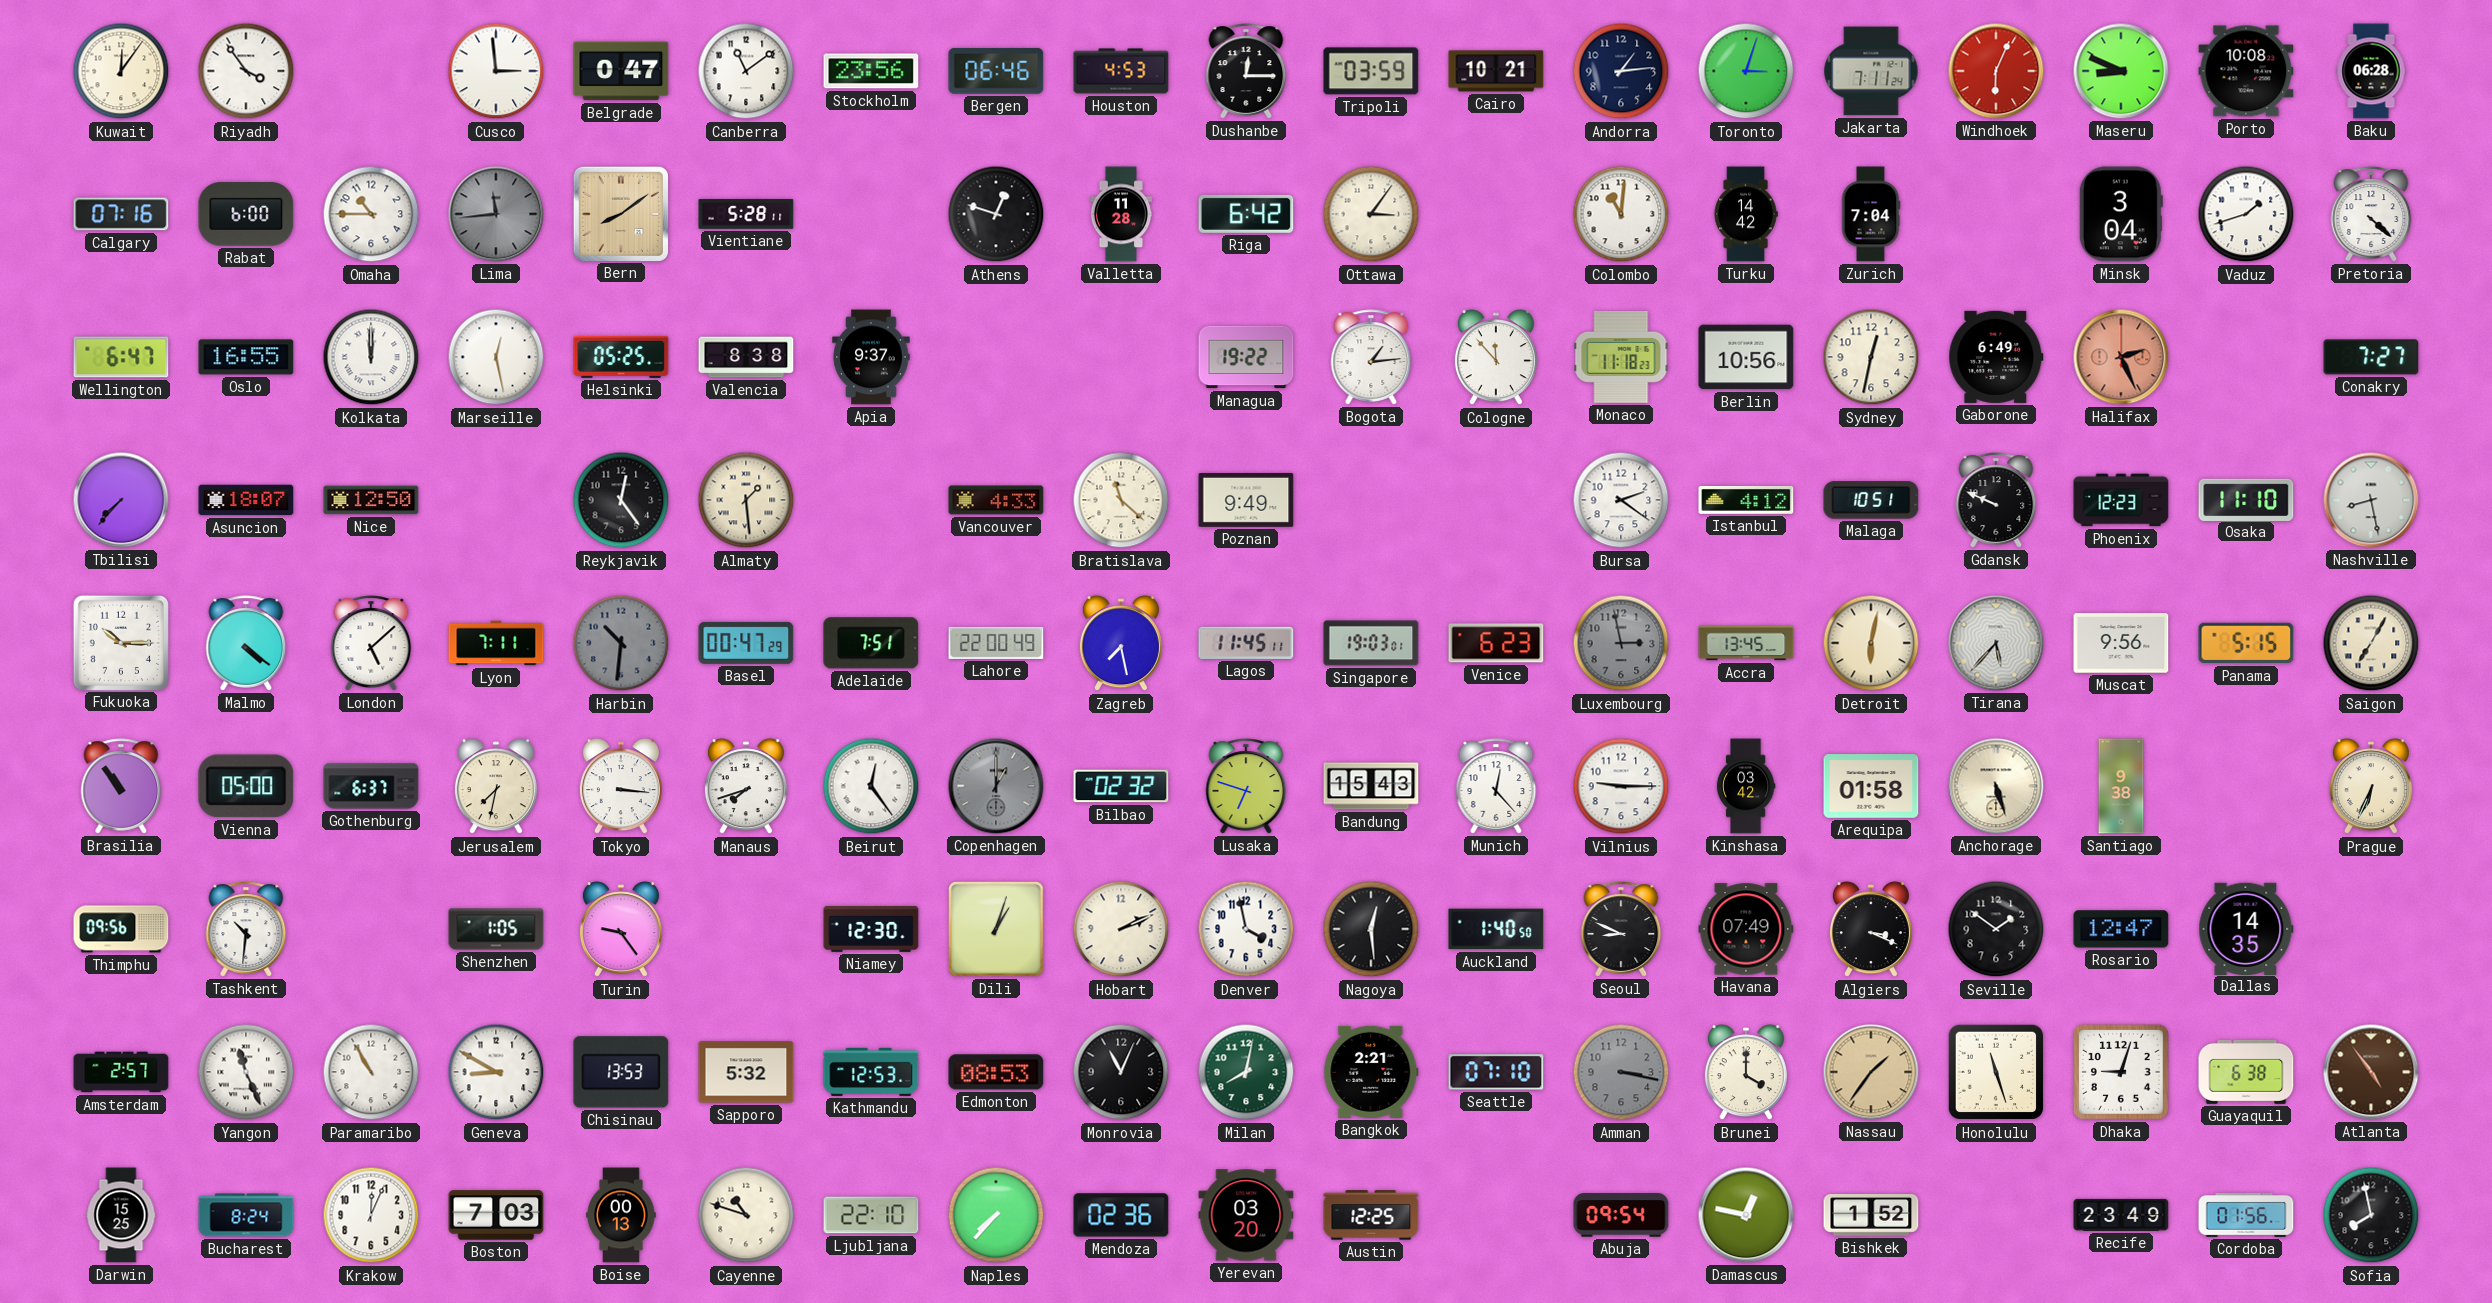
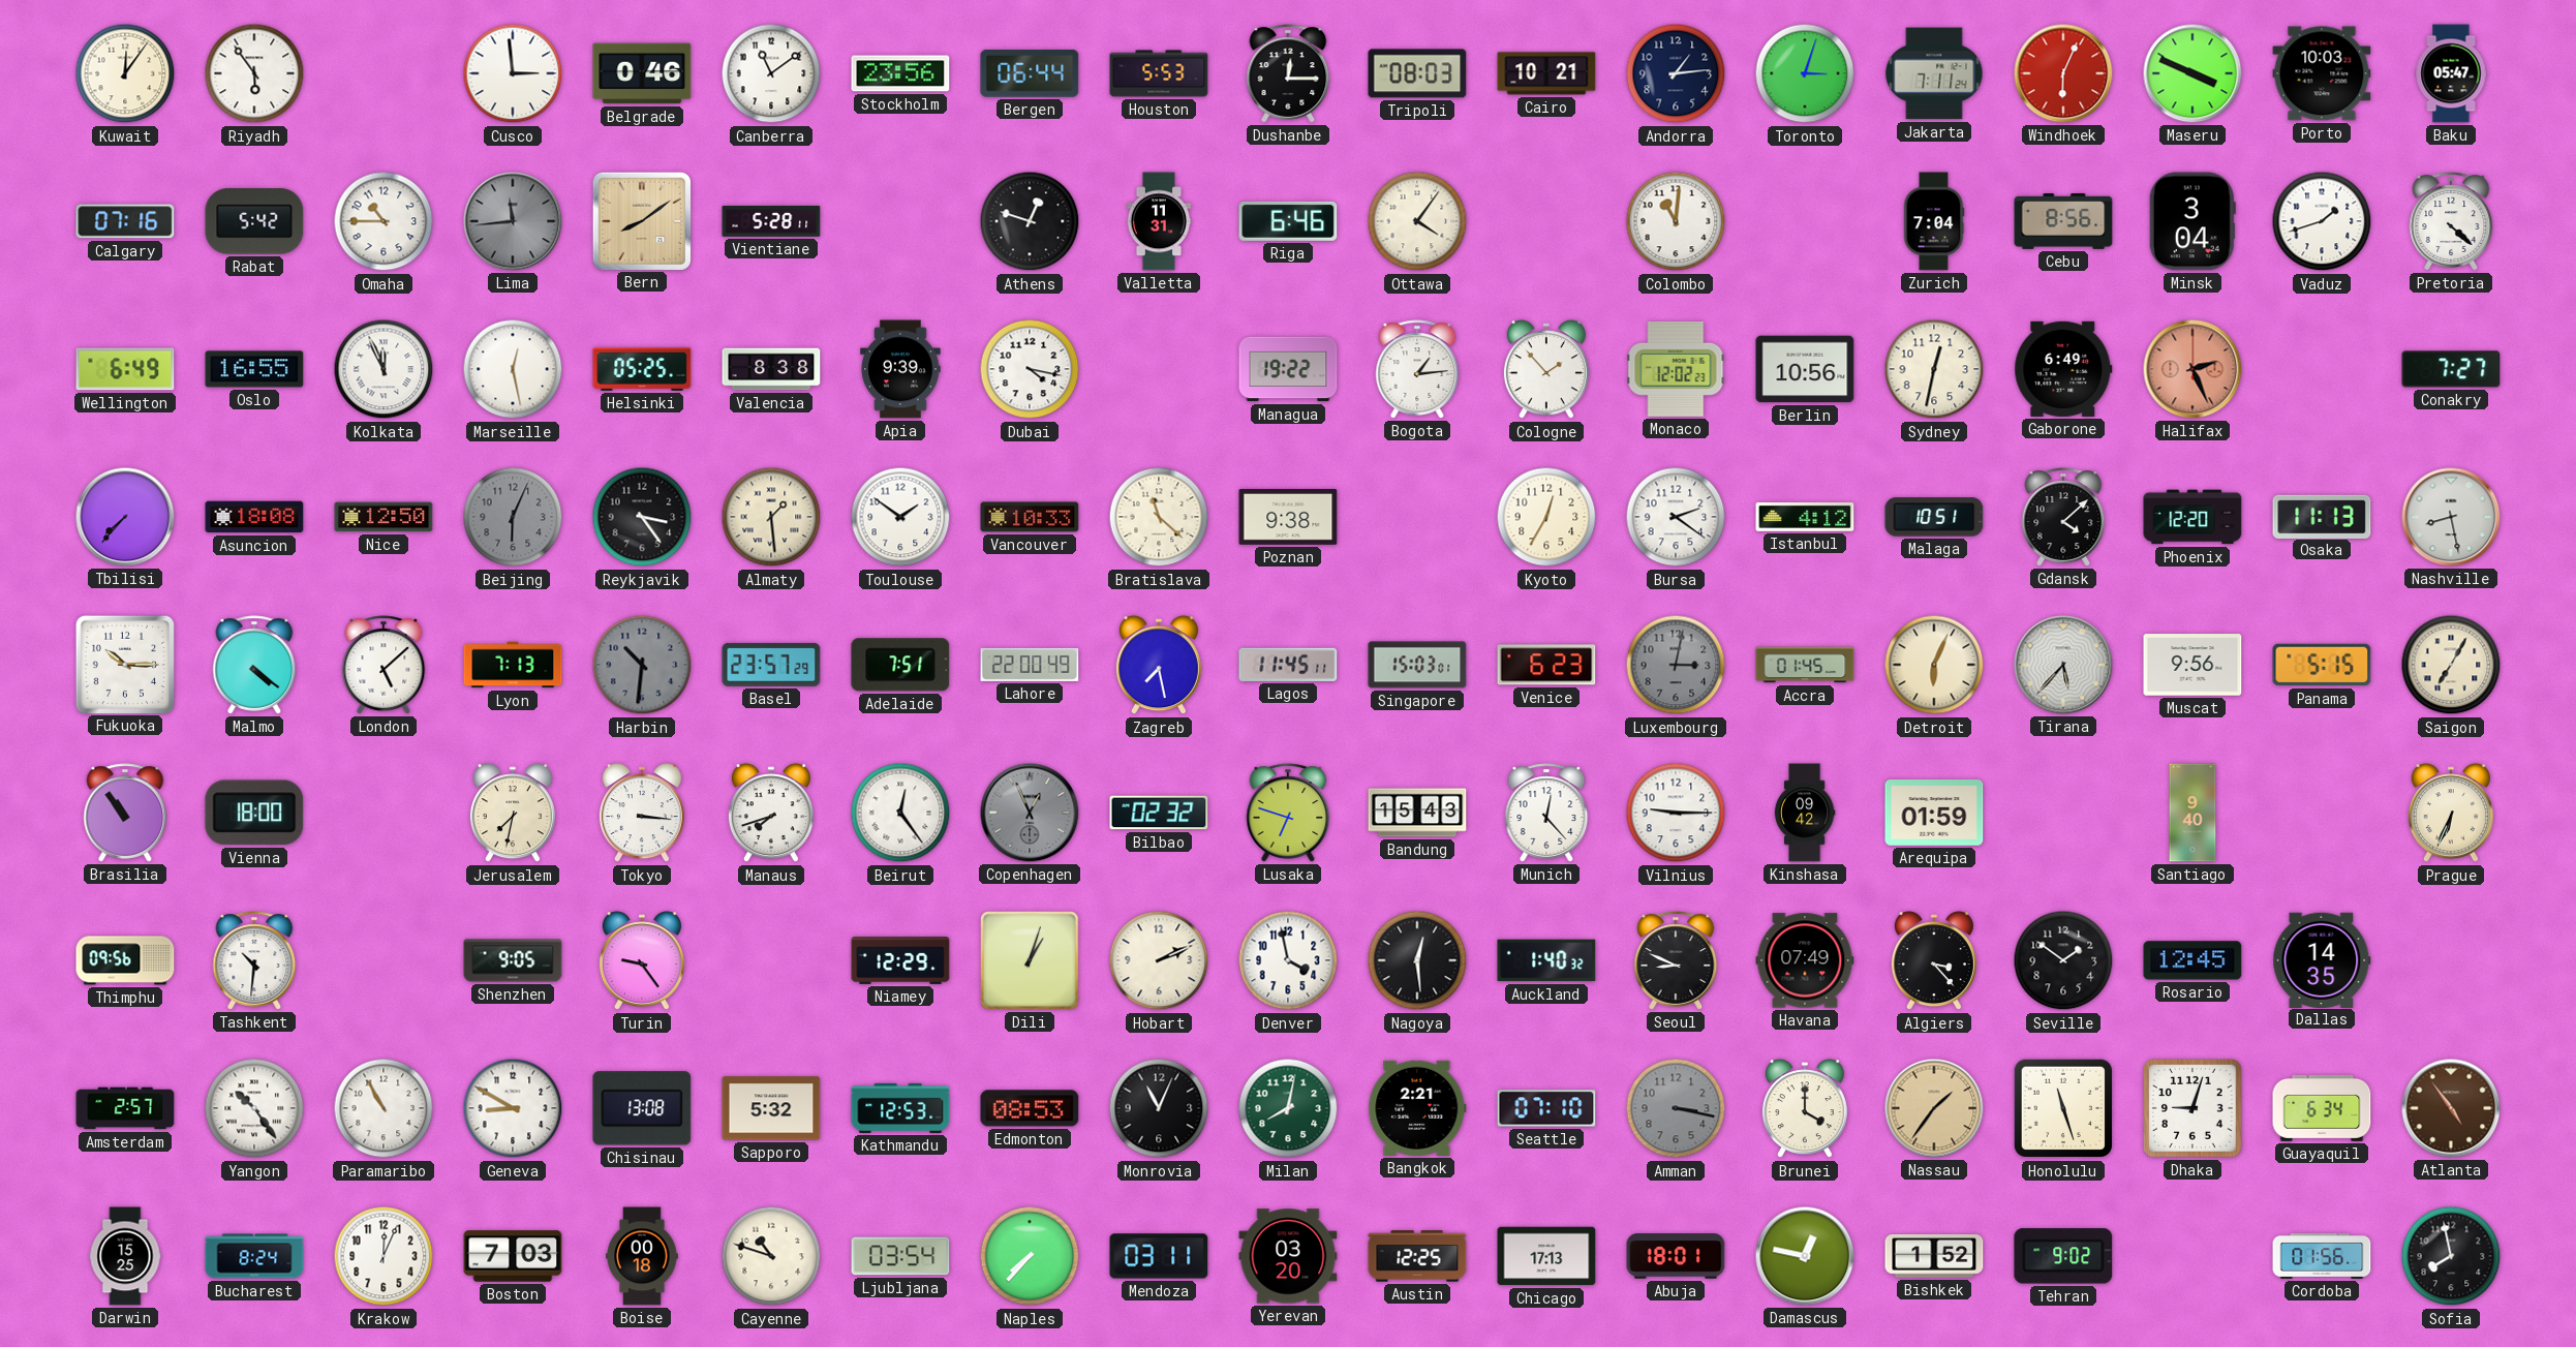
Riyadh: 3:54 -> 5:54
Belgrade: 0:47 -> 0:46
Bergen: 06:46 -> 06:44
Houston: 4:53 -> 5:53
Tripoli: 03:59 -> 08:03
Maseru: 8:49 -> 3:49
Porto: 10:08 -> 10:03
Baku: 06:28 -> 05:47
Rabat: 6:00 -> 5:42
Valletta: 11:28 -> 11:31
Riga: 6:42 -> 6:46
Ottawa: 3:06 -> 4:06
Turku: 14:42 -> none
Cebu: none -> 8:56
Wellington: 6:47 -> 6:49
Kolkata: 12:00 -> 11:56
Apia: 9:37 -> 9:39
Dubai: none -> 4:17
Cologne: 11:53 -> 1:53
Monaco: 11:18 -> 12:02
Asuncion: 18:07 -> 18:08
Beijing: none -> 6:04
Reykjavik: 12:24 -> 3:24
Toulouse: none -> 1:51
Vancouver: 4:33 -> 10:33
Poznan: 9:49 -> 9:38
Kyoto: none -> 12:35
Gdansk: 9:49 -> 4:08
Phoenix: 12:23 -> 12:20
Osaka: 11:10 -> 11:13
Lyon: 7:11 -> 7:13
Basel: 00:47 -> 23:57
Singapore: 19:03 -> 15:03
Luxembourg: 2:58 -> 3:02
Accra: 13:45 -> 01:45
Detroit: 6:02 -> 6:04
Vienna: 05:00 -> 18:00
Gothenburg: 6:37 -> none
Copenhagen: 1:00 -> 12:56
Kinshasa: 03:42 -> 09:42
Arequipa: 01:58 -> 01:59
Anchorage: 5:27 -> none
Santiago: 9:38 -> 9:40
Shenzhen: 1:05 -> 9:05
Niamey: 12:30 -> 12:29
Auckland: 1:40:50 -> 1:40:32
Algiers: 3:19 -> 3:23
Rosario: 12:47 -> 12:45
Yangon: 11:26 -> 10:24
Chisinau: 13:53 -> 13:08
Guayaquil: 6:38 -> 6:34
Boise: 00:13 -> 00:18
Ljubljana: 22:10 -> 03:54
Mendoza: 02:36 -> 03:11
Chicago: none -> 17:13
Abuja: 09:54 -> 18:01
Tehran: none -> 9:02
Recife: 23:49 -> none
